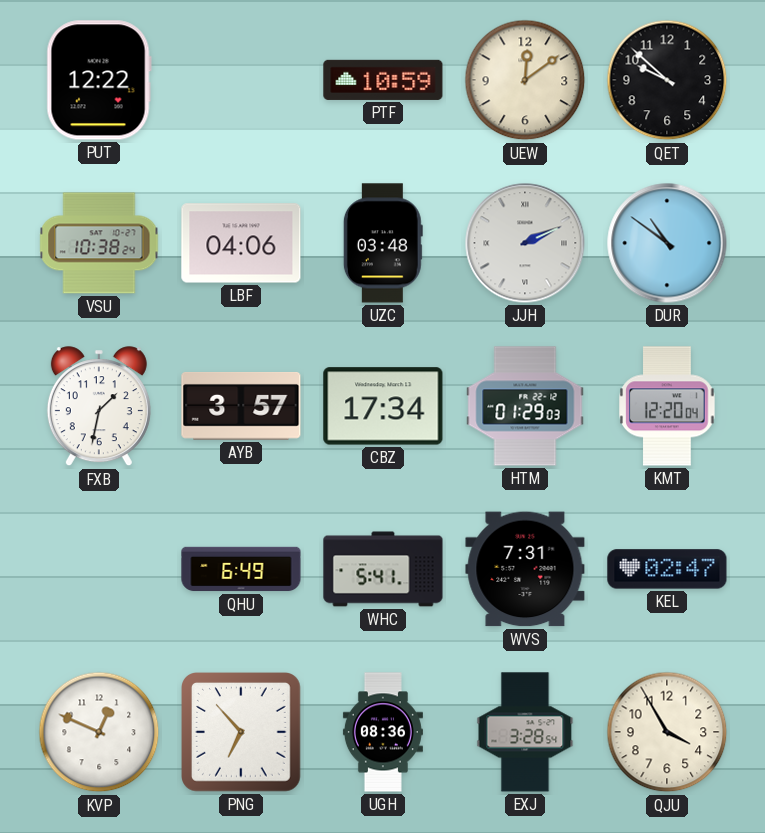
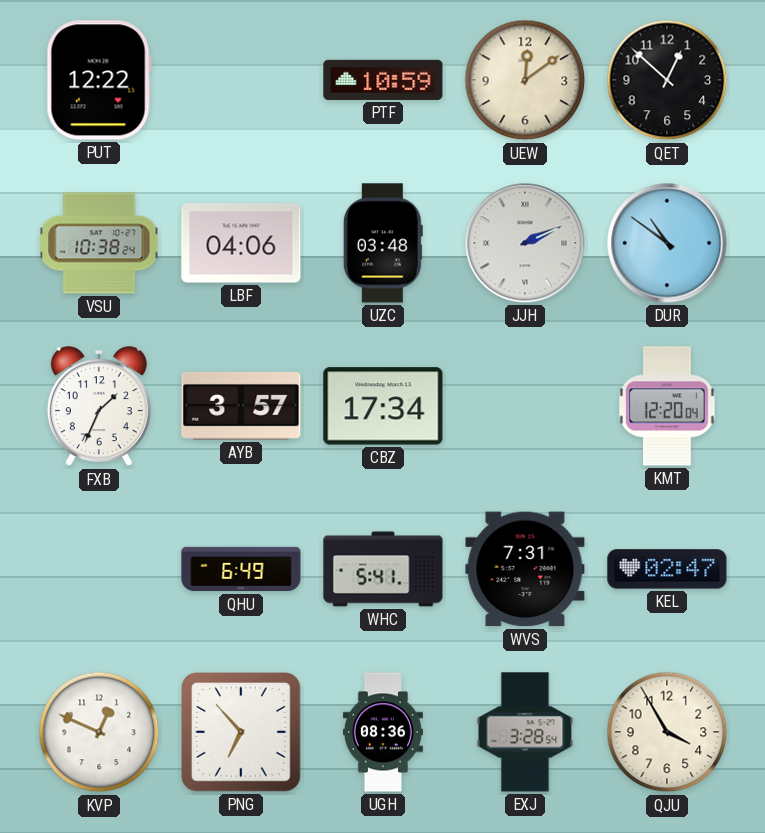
QET: 9:52 -> 12:52
FXB: 1:32 -> 1:34
HTM: 01:29 -> none
